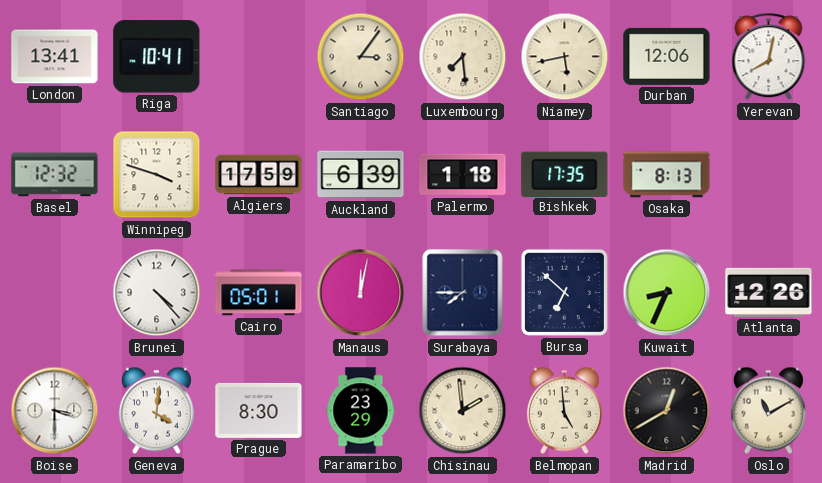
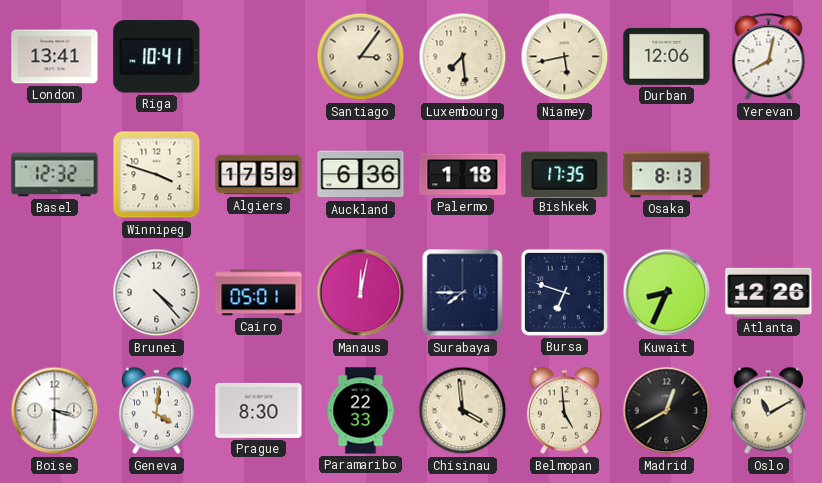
Auckland: 6:39 -> 6:36
Bursa: 6:52 -> 6:48
Paramaribo: 23:29 -> 22:33
Chisinau: 1:59 -> 3:59
